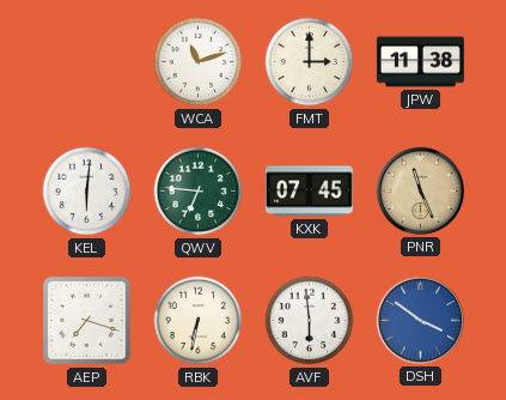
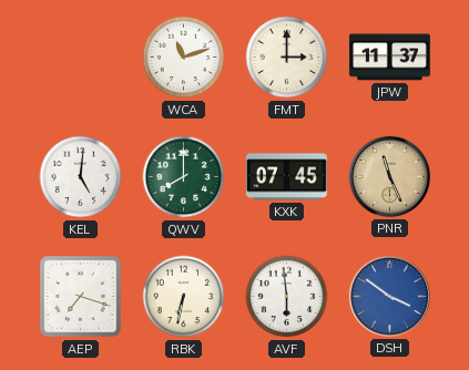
JPW: 11:38 -> 11:37
KEL: 6:01 -> 5:01
QWV: 6:46 -> 8:00
